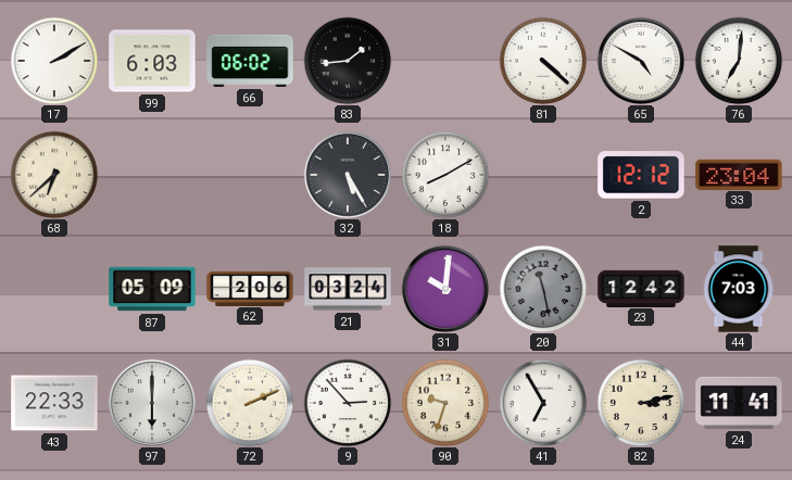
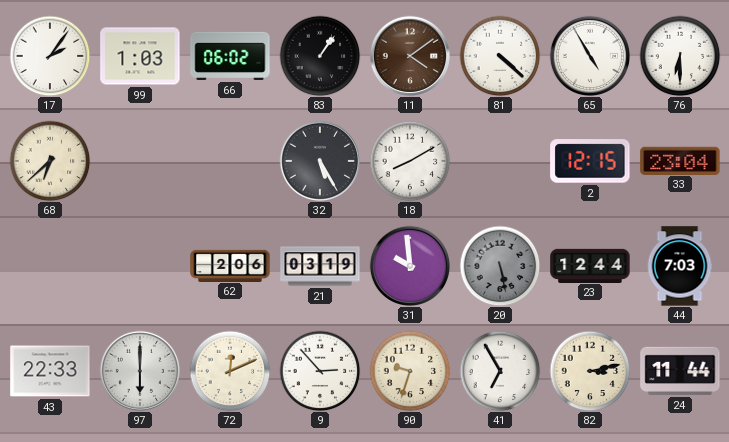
17: 2:10 -> 2:06
99: 6:03 -> 1:03
83: 1:44 -> 1:06
11: none -> 4:09
65: 4:50 -> 4:55
76: 7:01 -> 6:30
2: 12:12 -> 12:15
87: 05:09 -> none
21: 03:24 -> 03:19
31: 10:01 -> 9:59
20: 11:28 -> 5:28
23: 12:42 -> 12:44
72: 2:11 -> 12:11
24: 11:41 -> 11:44
